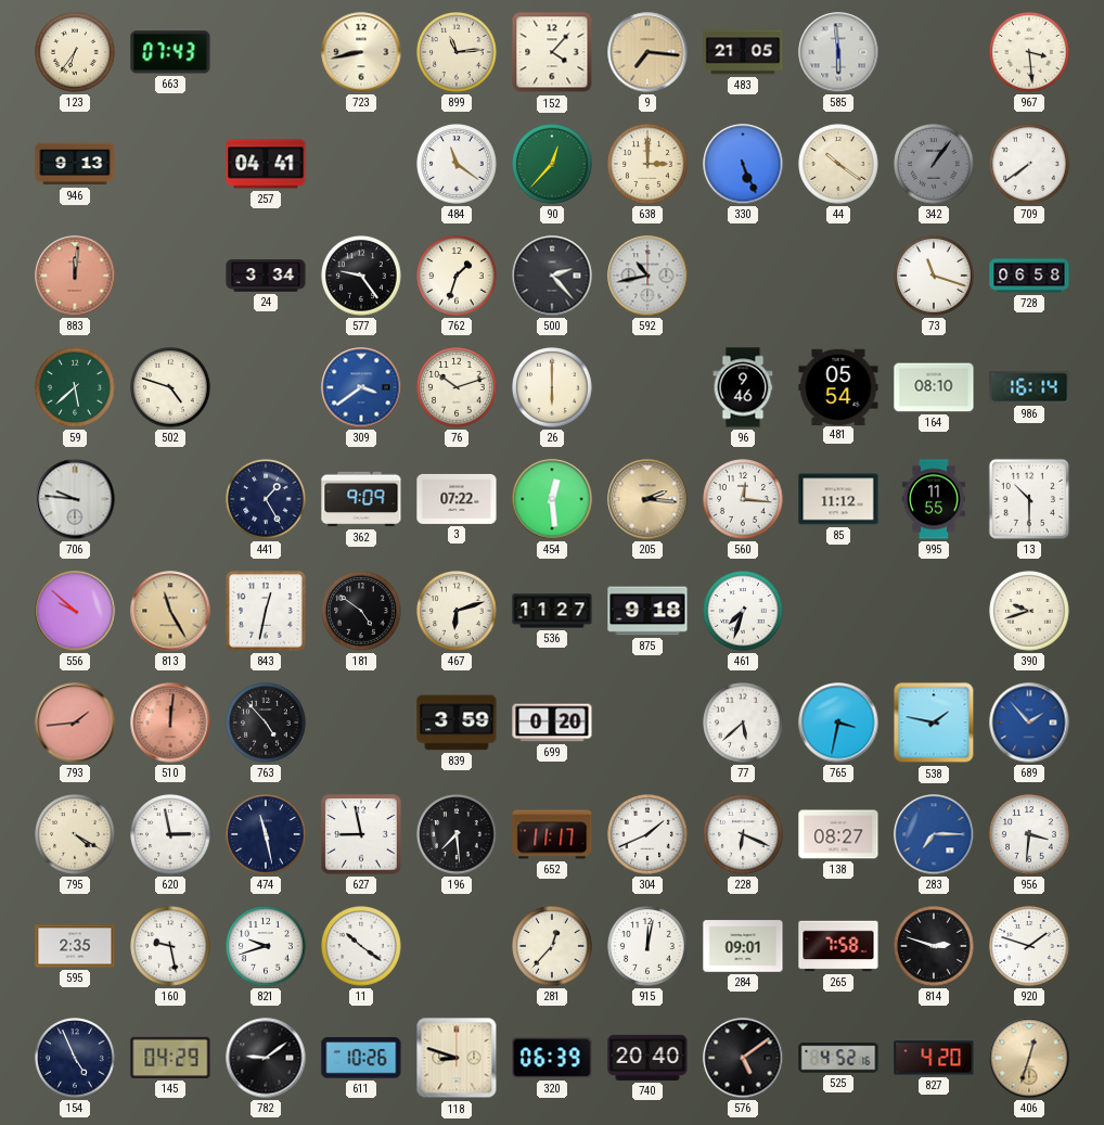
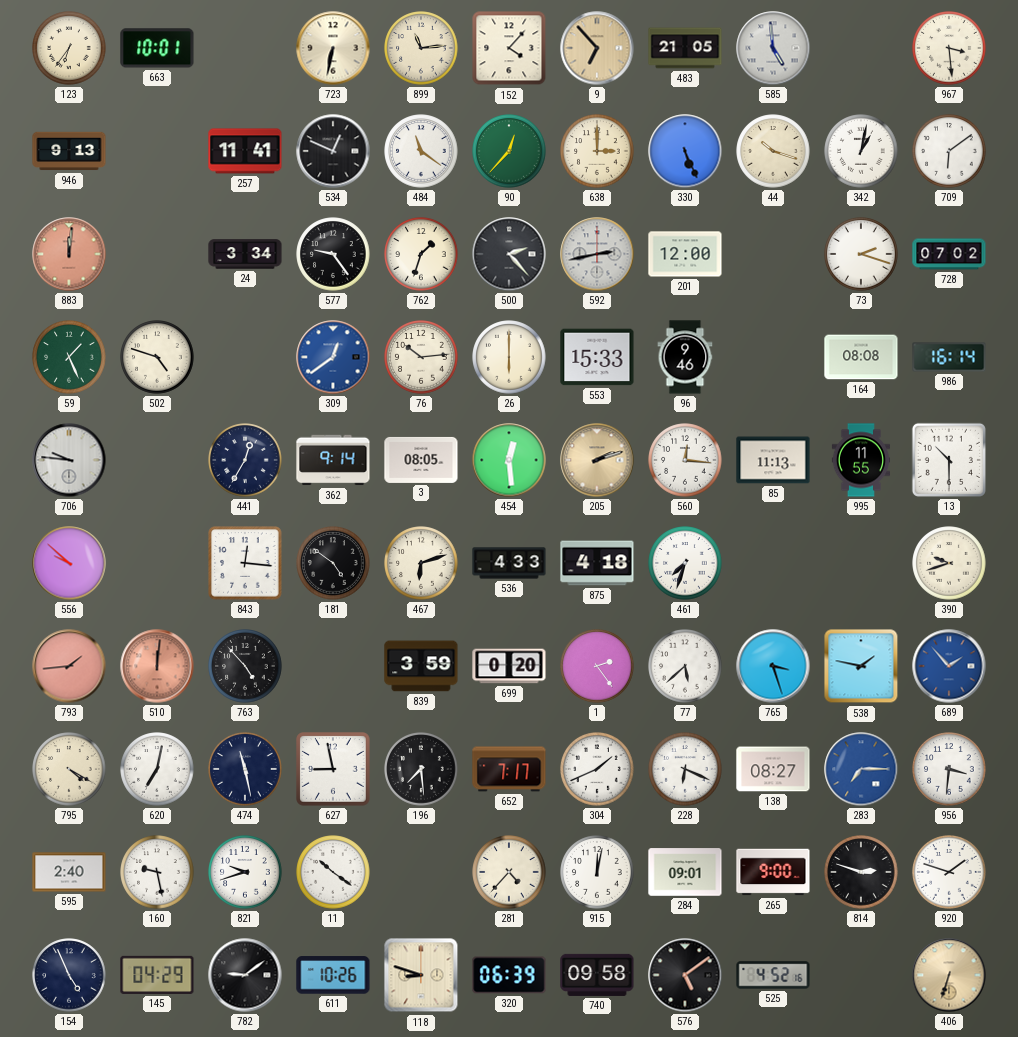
663: 07:43 -> 10:01
723: 8:43 -> 6:32
9: 7:16 -> 6:53
585: 5:59 -> 4:59
257: 04:41 -> 11:41
534: none -> 12:49
44: 10:21 -> 10:18
342: 1:06 -> 1:02
342 dial: grey -> white
709: 7:39 -> 6:09
592: 10:43 -> 2:43
201: none -> 12:00
73: 11:18 -> 2:18
728: 06:58 -> 07:02
59: 5:38 -> 1:26
309: 3:39 -> 12:39
76: 10:12 -> 10:14
553: none -> 15:33
481: 05:54 -> none
164: 08:10 -> 08:08
441: 1:25 -> 12:35
362: 9:09 -> 9:14
3: 07:22 -> 08:05
205: 2:16 -> 2:12
85: 11:12 -> 11:13
813: 11:25 -> none
843: 12:32 -> 12:16
536: 11:27 -> 4:33
875: 9:18 -> 4:18
1: none -> 2:24
765: 3:32 -> 3:27
620: 2:58 -> 7:02
652: 11:17 -> 7:17
595: 2:35 -> 2:40
281: 12:37 -> 4:37
265: 7:58 -> 9:00
740: 20:40 -> 09:58
827: 4:20 -> none
406: 12:33 -> 6:33
